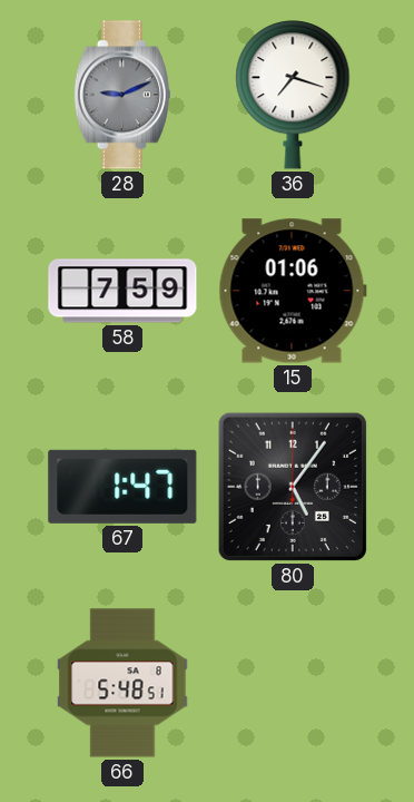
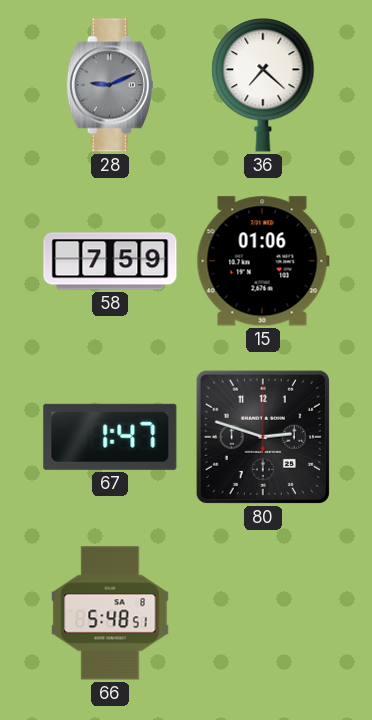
36: 7:18 -> 7:22
80: 5:06 -> 2:48
